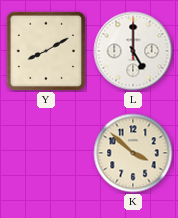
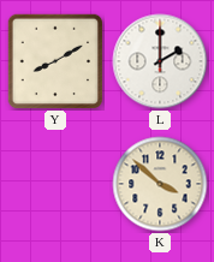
L: 5:00 -> 2:00
